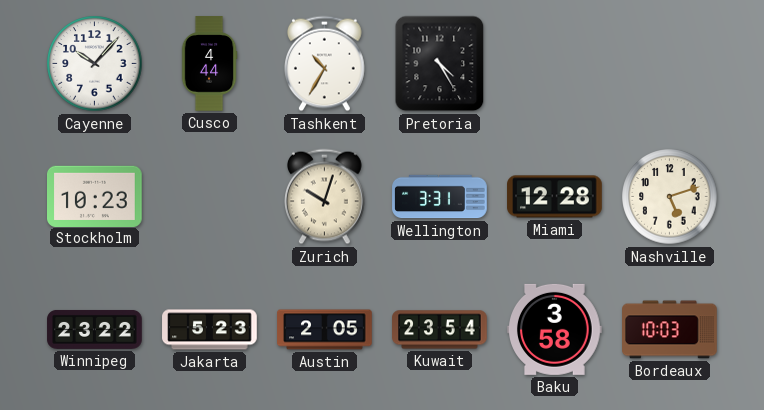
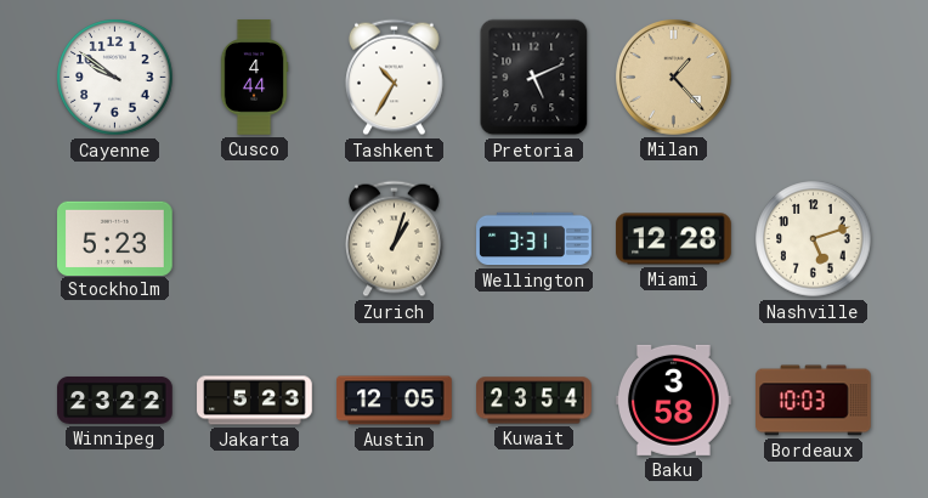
Cayenne: 10:07 -> 9:51
Pretoria: 4:25 -> 5:11
Milan: none -> 1:23
Stockholm: 10:23 -> 5:23
Zurich: 10:03 -> 1:03
Austin: 2:05 -> 12:05
